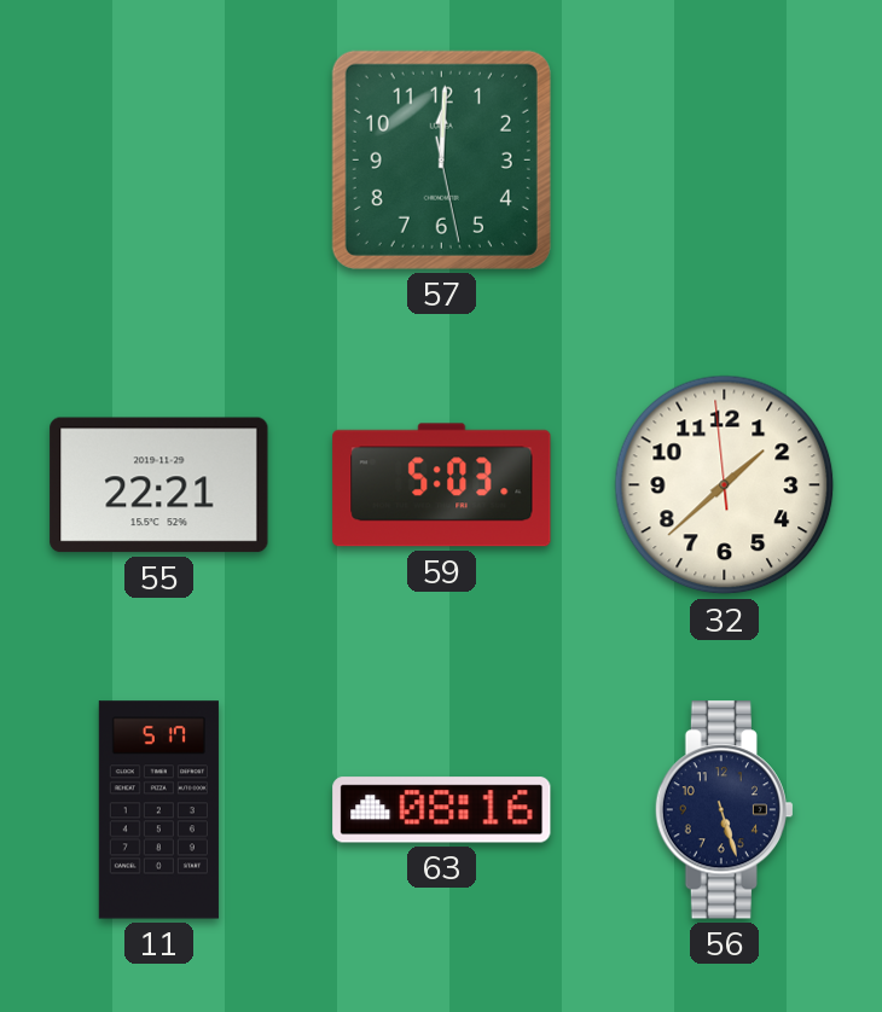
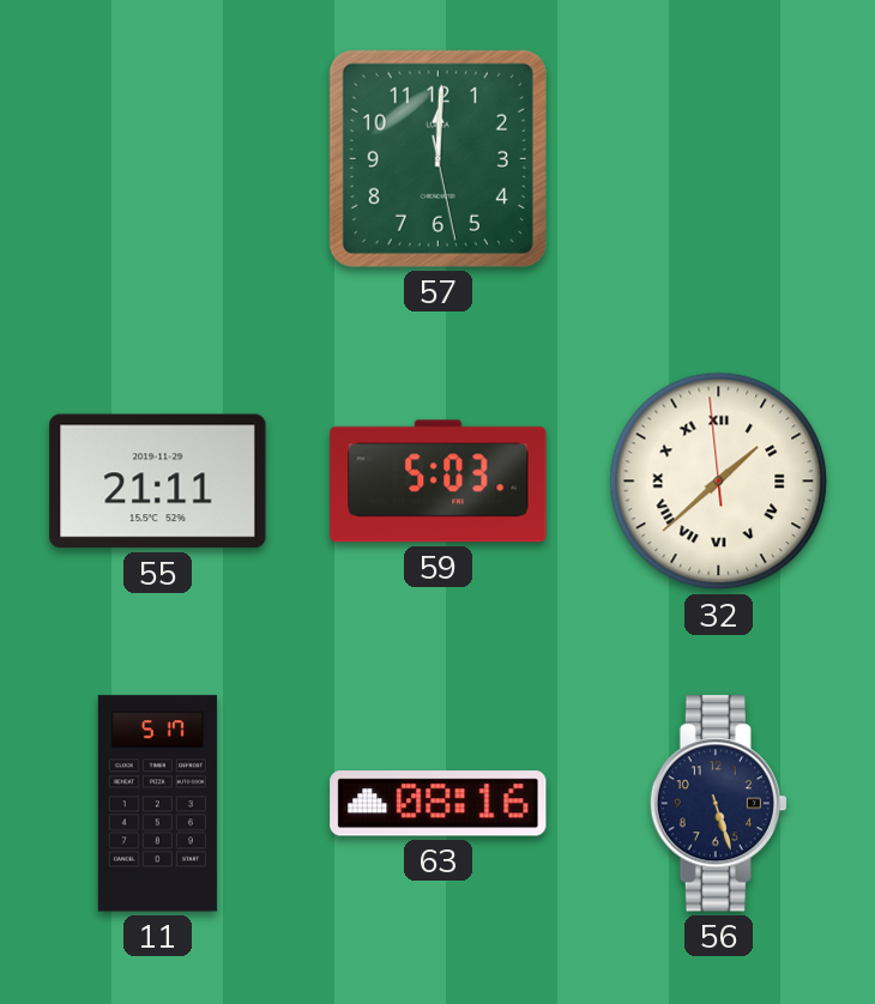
55: 22:21 -> 21:11
32 numerals: Arabic -> Roman
